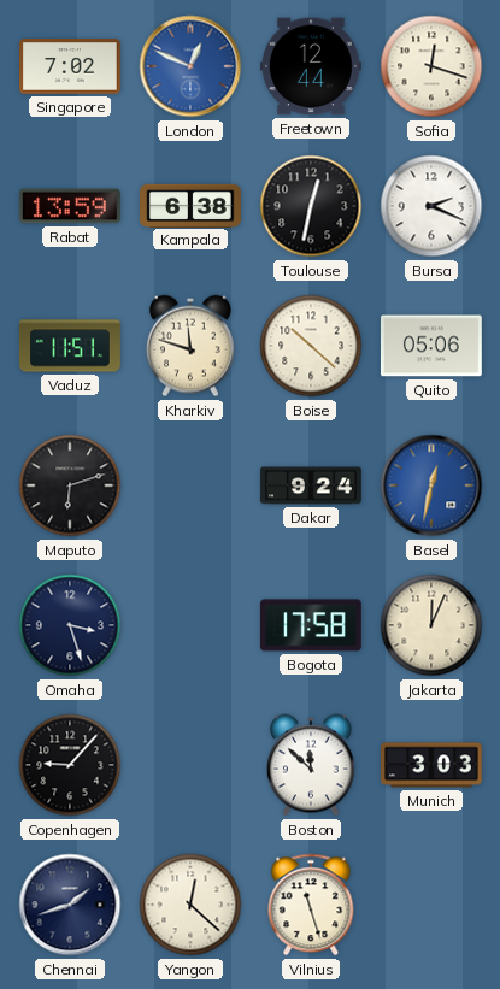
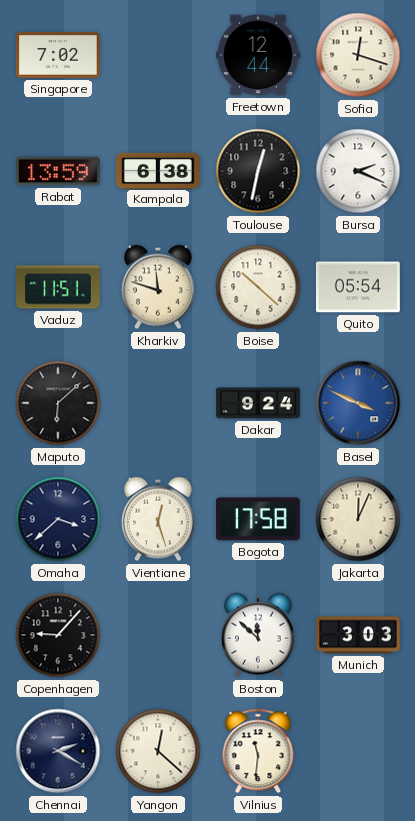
London: 12:49 -> none
Quito: 05:06 -> 05:54
Maputo: 6:12 -> 6:08
Basel: 12:32 -> 3:49
Omaha: 3:27 -> 3:38
Vientiane: none -> 12:27
Chennai: 1:42 -> 2:20
Vilnius: 11:27 -> 11:31
